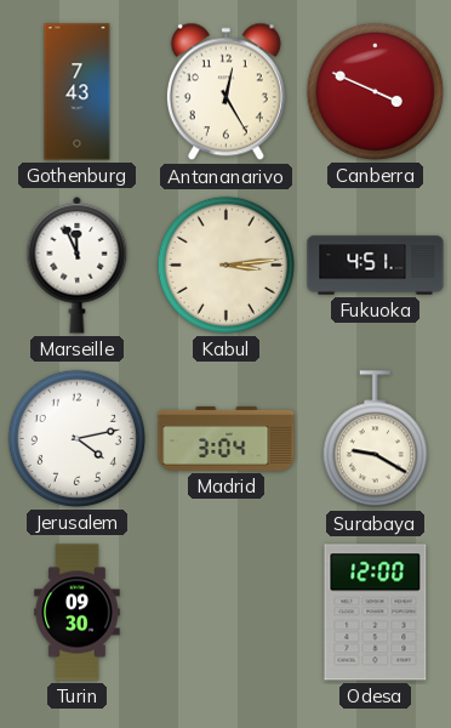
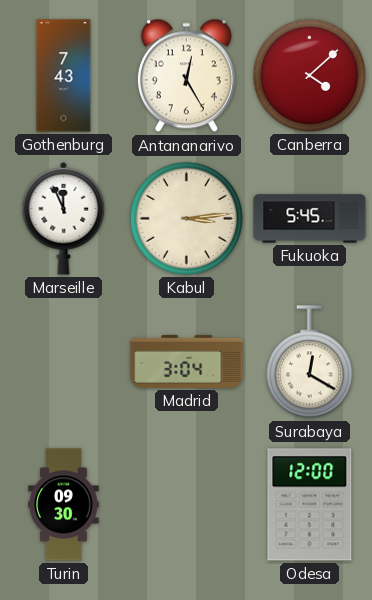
Canberra: 3:49 -> 4:08
Fukuoka: 4:51 -> 5:45
Jerusalem: 4:13 -> none
Surabaya: 9:20 -> 12:20
